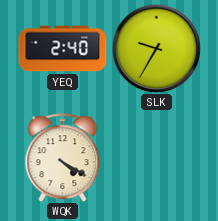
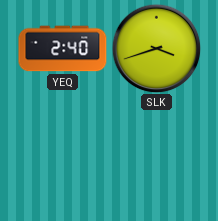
SLK: 9:35 -> 3:42
WQK: 4:20 -> none
